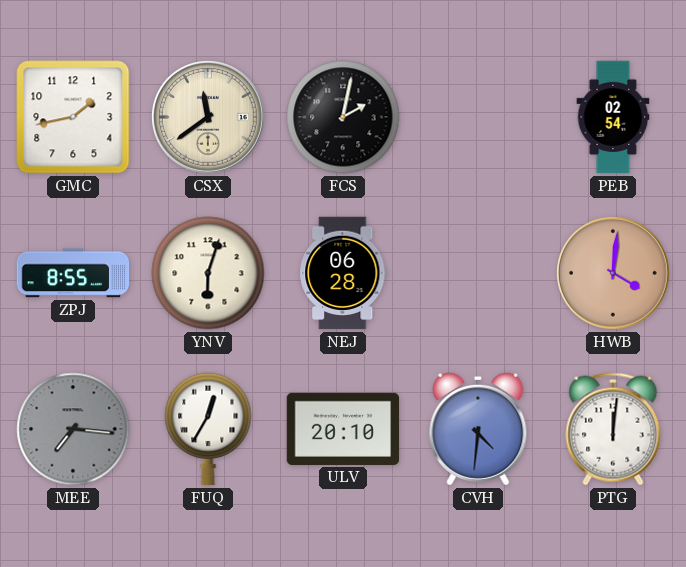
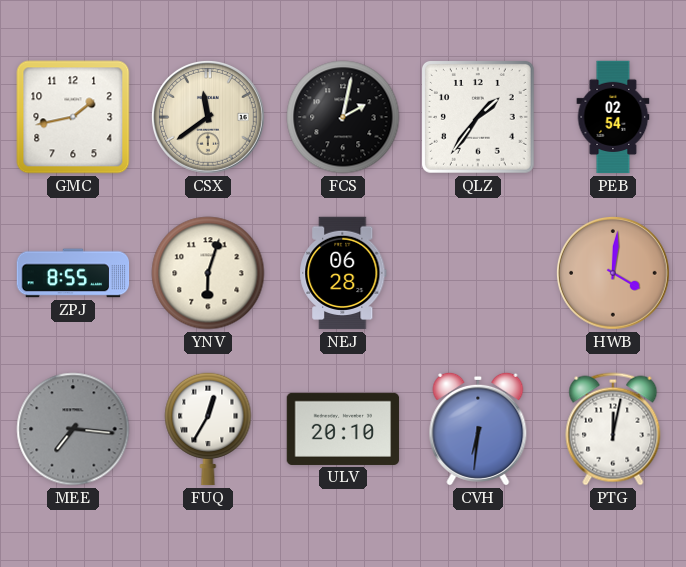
QLZ: none -> 1:36
CVH: 4:31 -> 6:31
PTG: 12:01 -> 12:02
